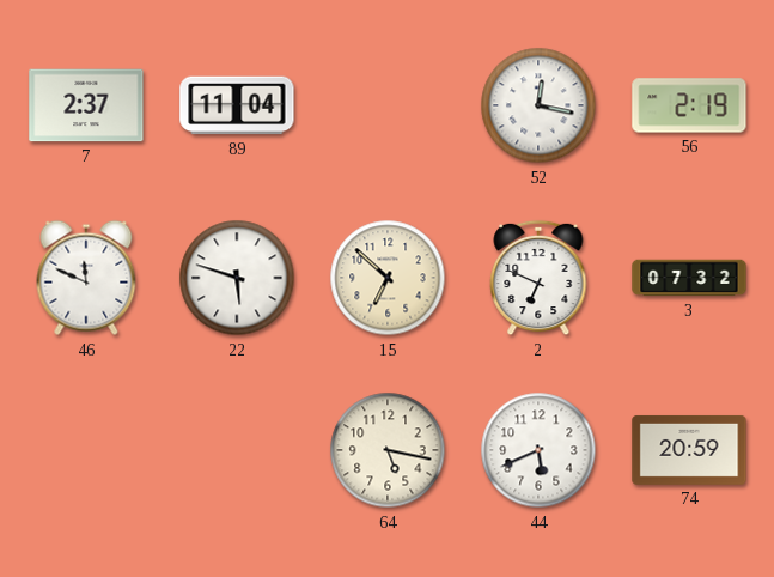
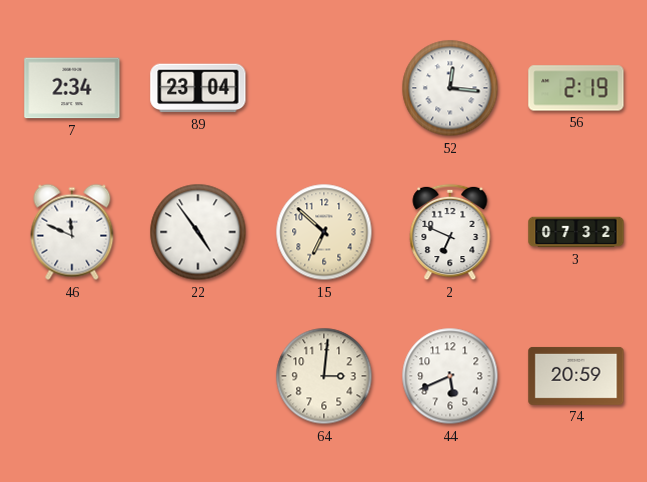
7: 2:37 -> 2:34
89: 11:04 -> 23:04
52: 12:17 -> 12:16
22: 5:48 -> 4:54
64: 5:17 -> 3:01
